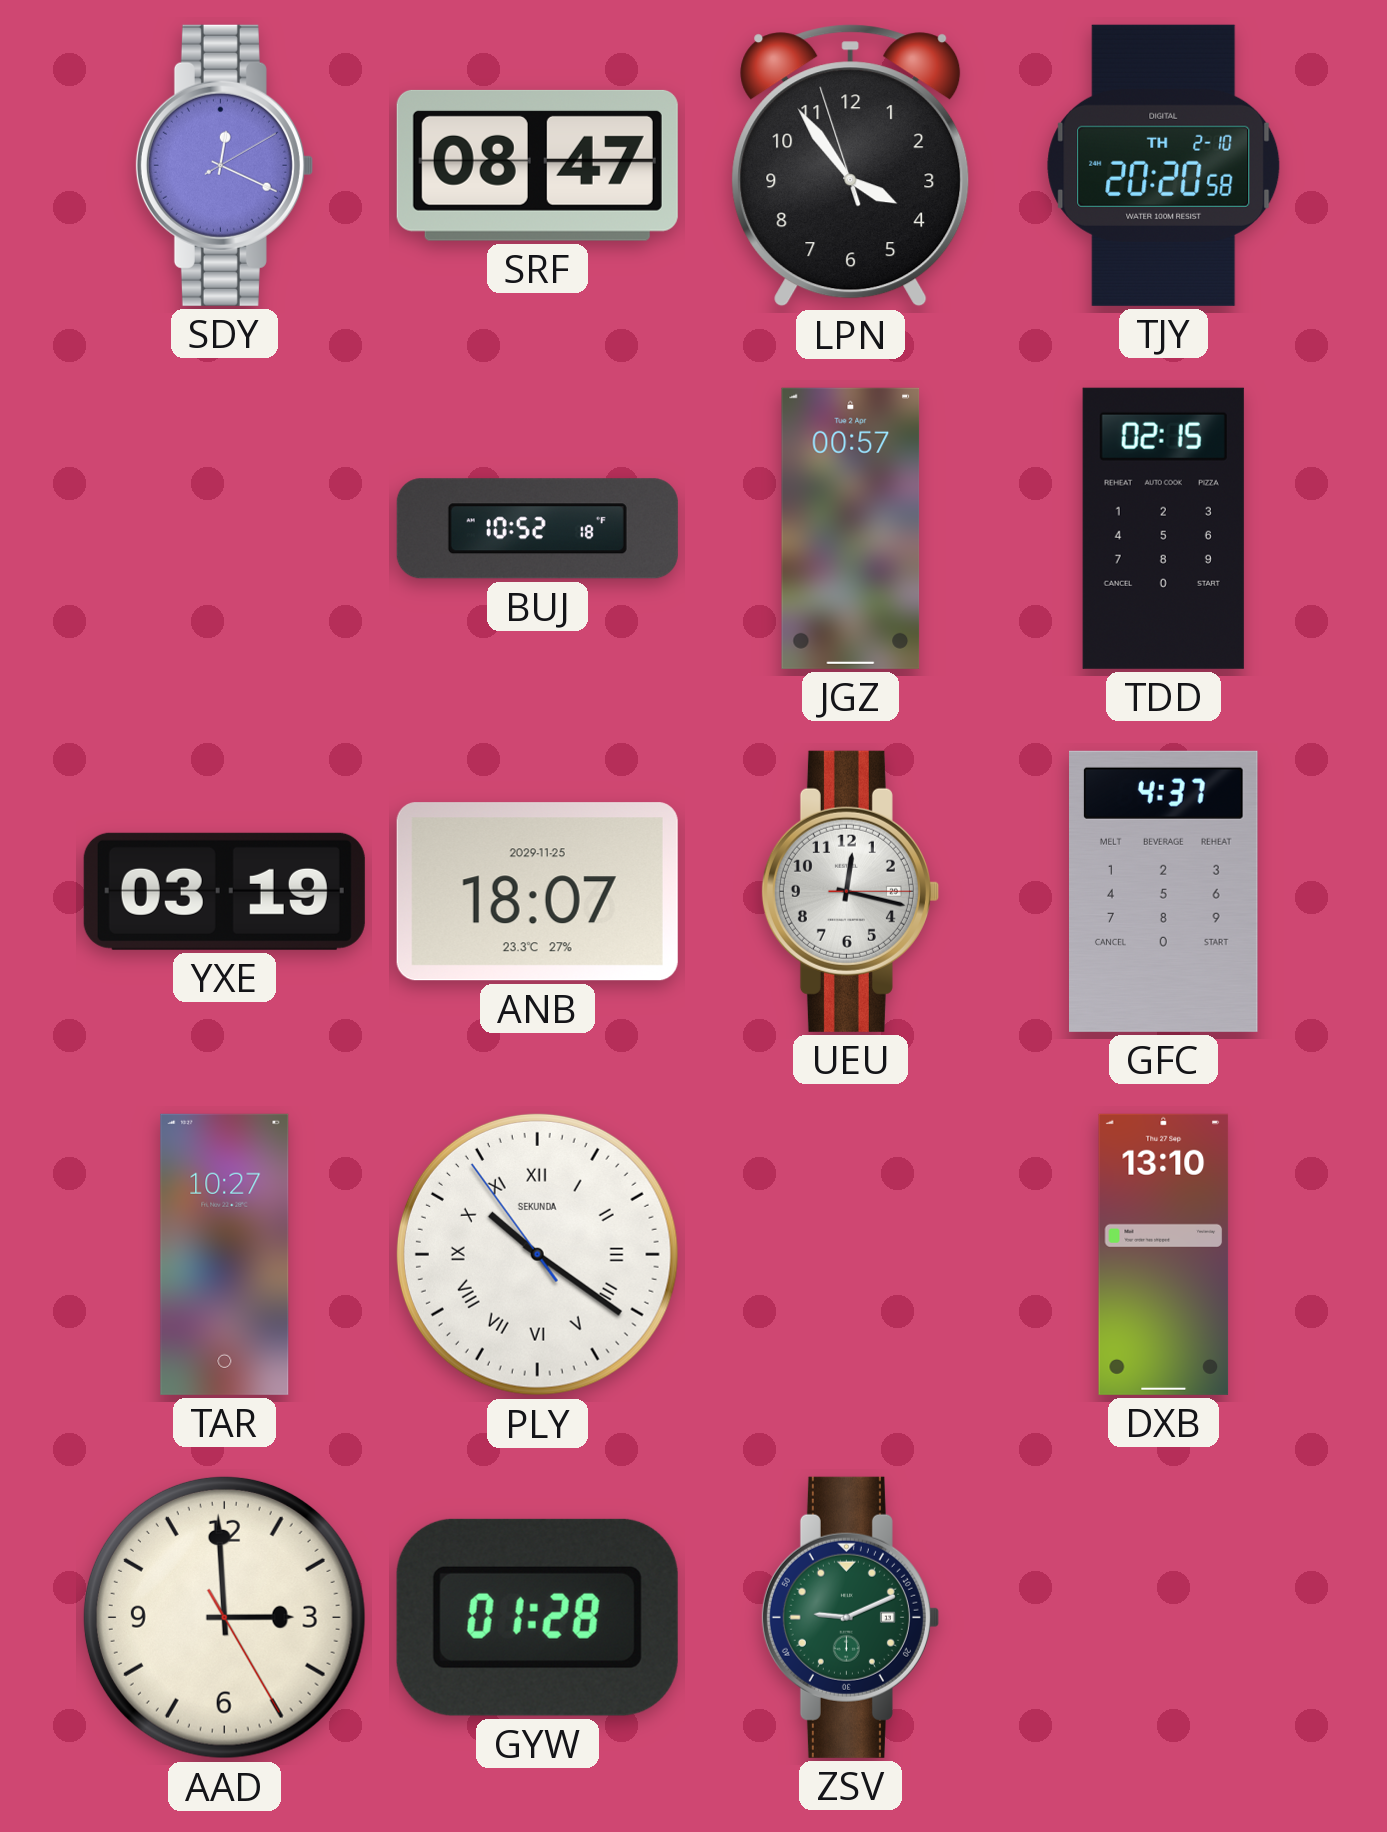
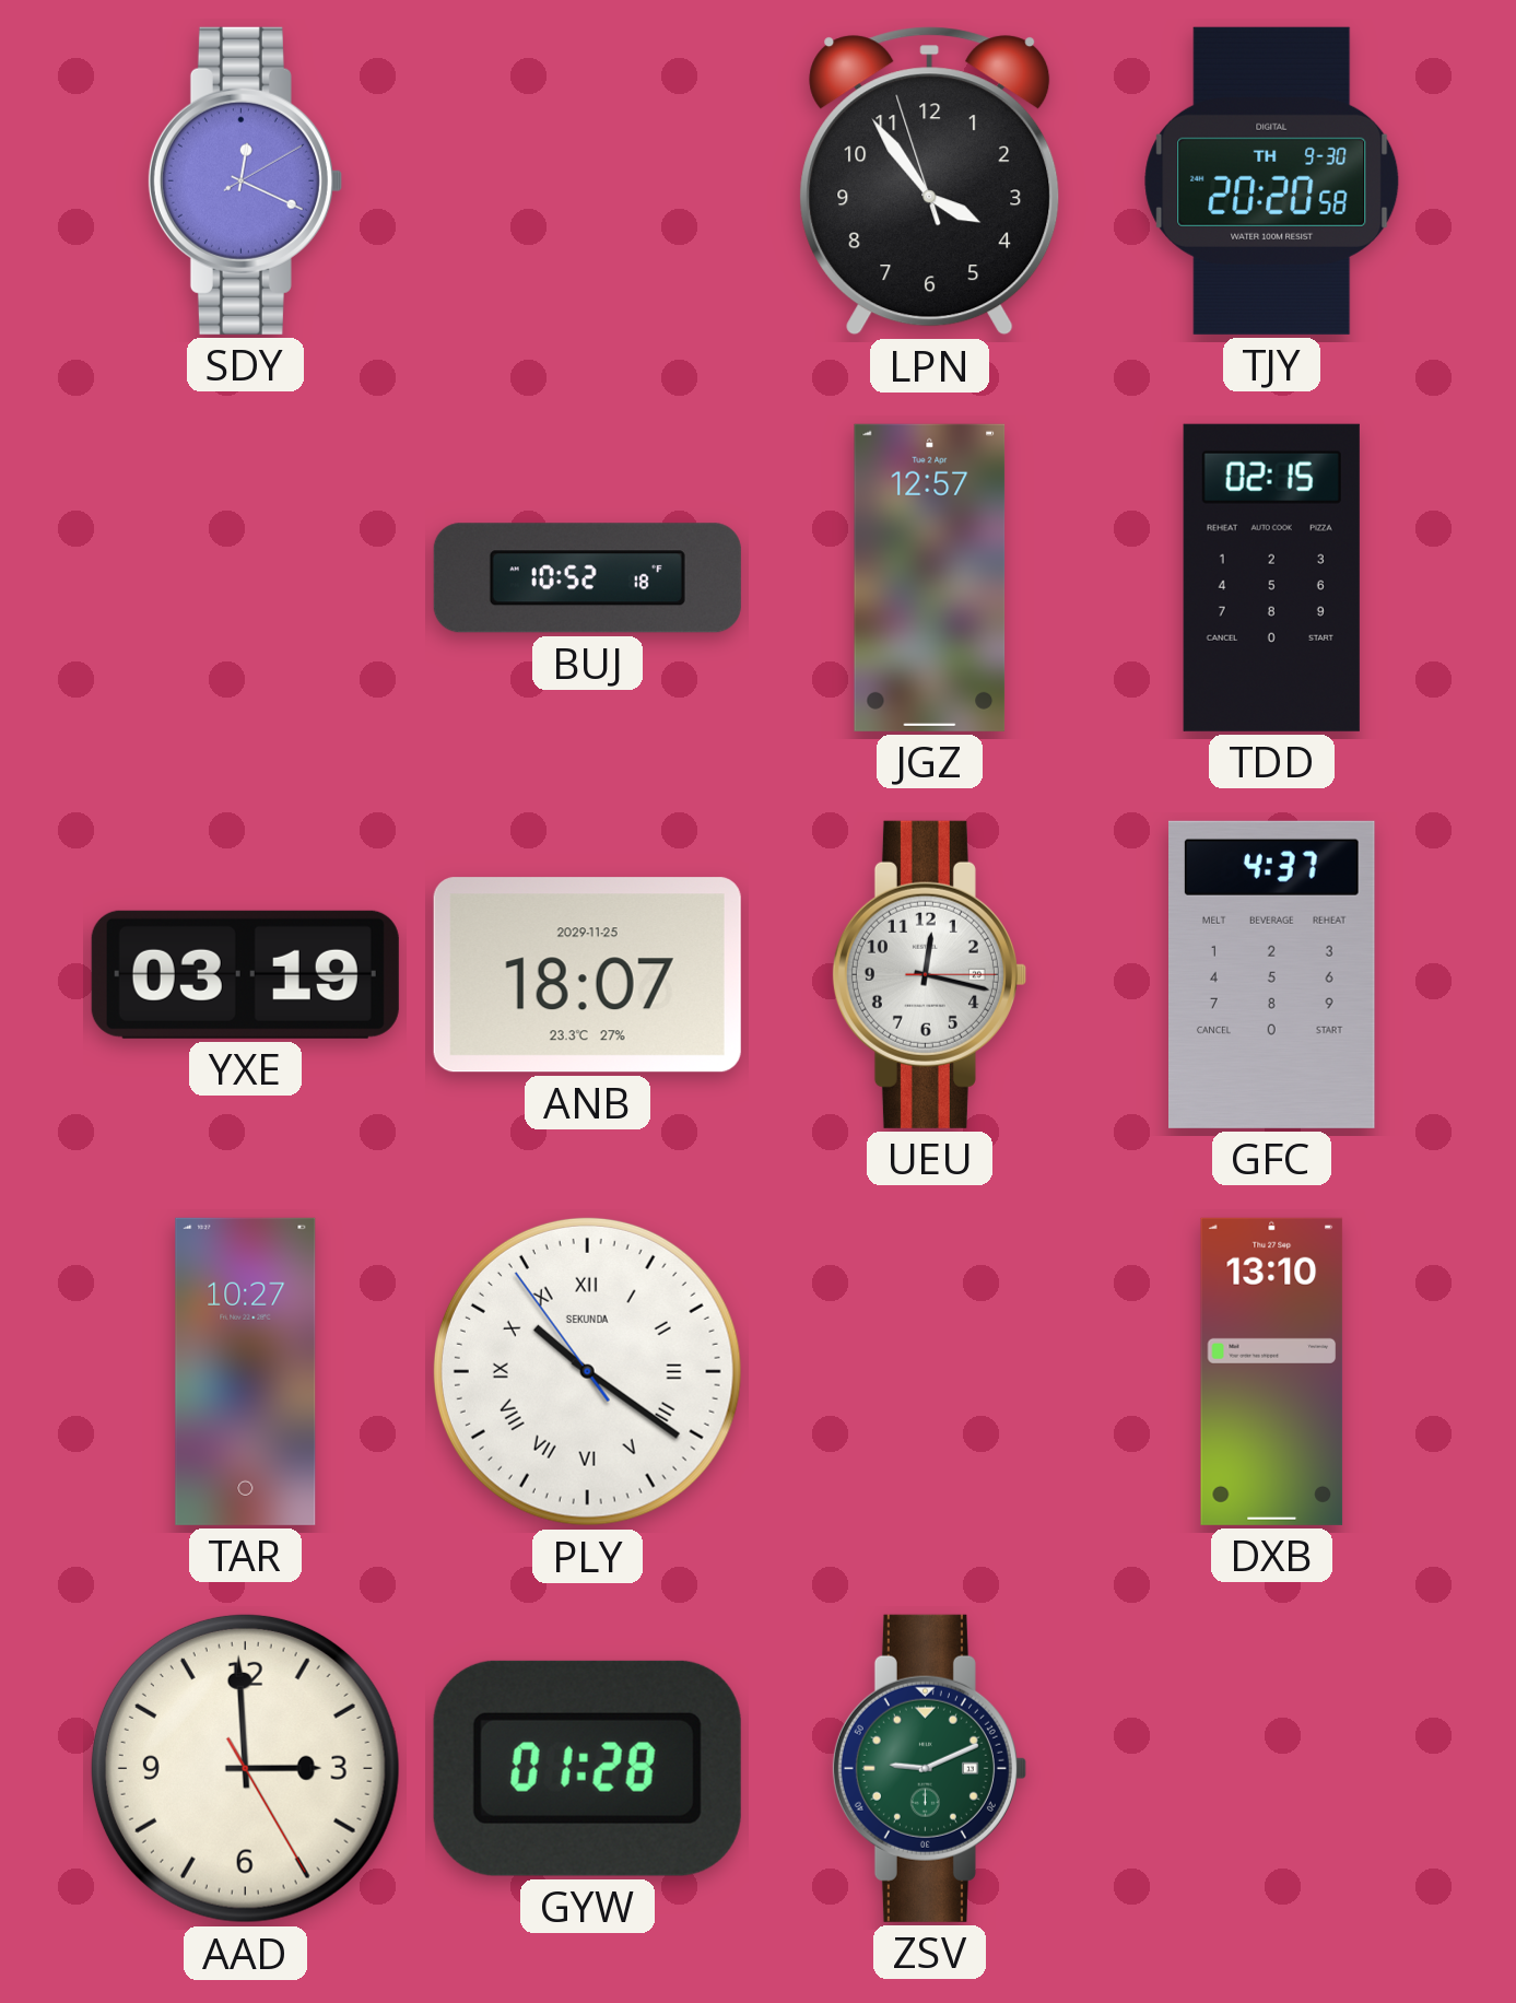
SRF: 08:47 -> none
TJY date: TH 2-10 -> TH 9-30
JGZ: 00:57 -> 12:57
